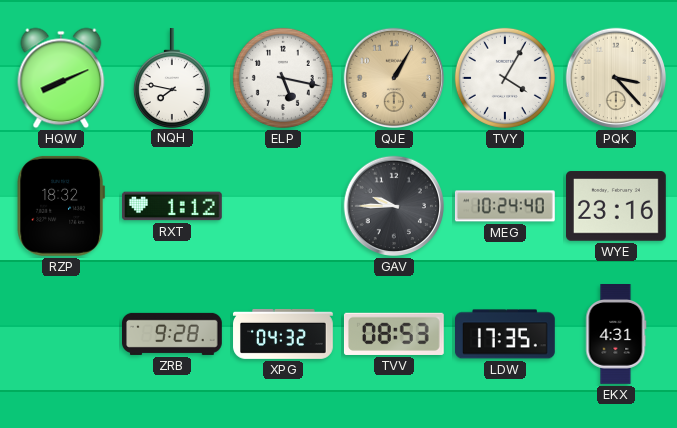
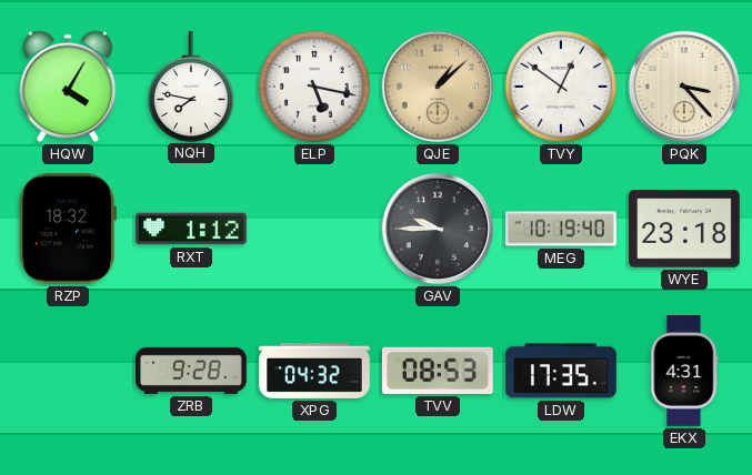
HQW: 8:11 -> 4:05
QJE: 1:05 -> 1:08
TVY: 4:05 -> 12:51
MEG: 10:24 -> 10:19
WYE: 23:16 -> 23:18
